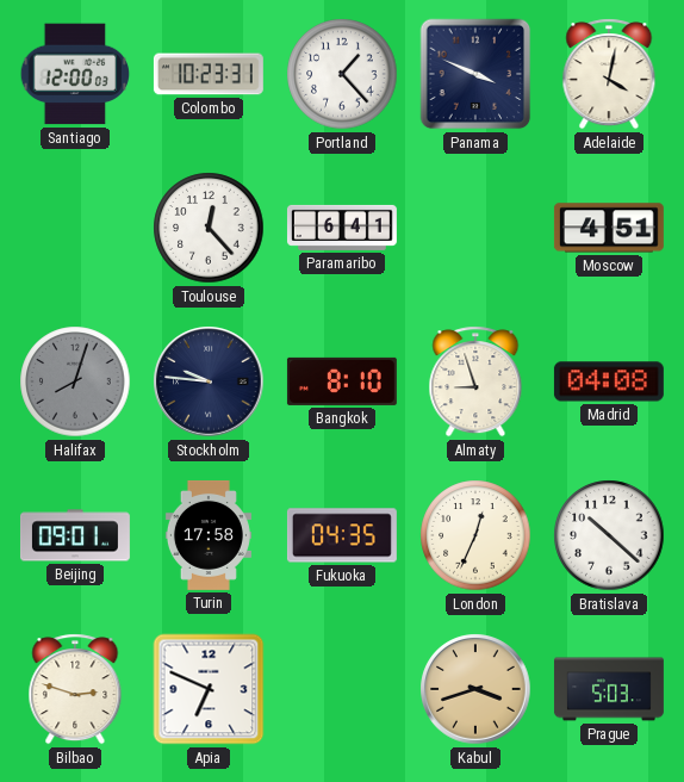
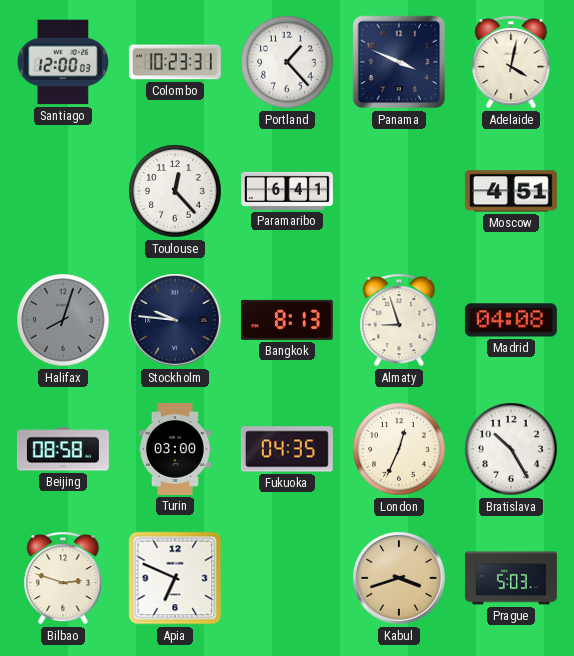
Bangkok: 8:10 -> 8:13
Beijing: 09:01 -> 08:58
Turin: 17:58 -> 03:00
Bratislava: 10:22 -> 10:25
